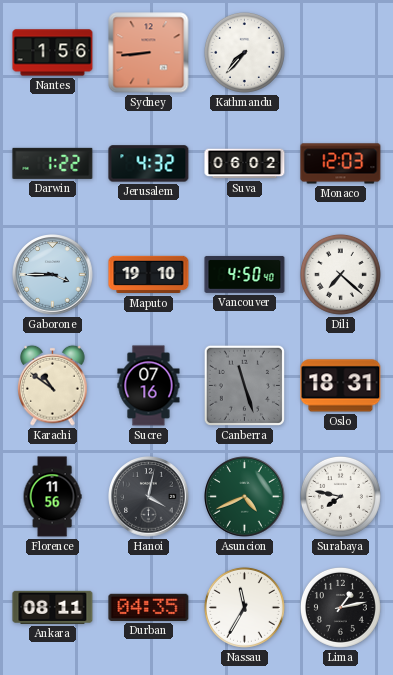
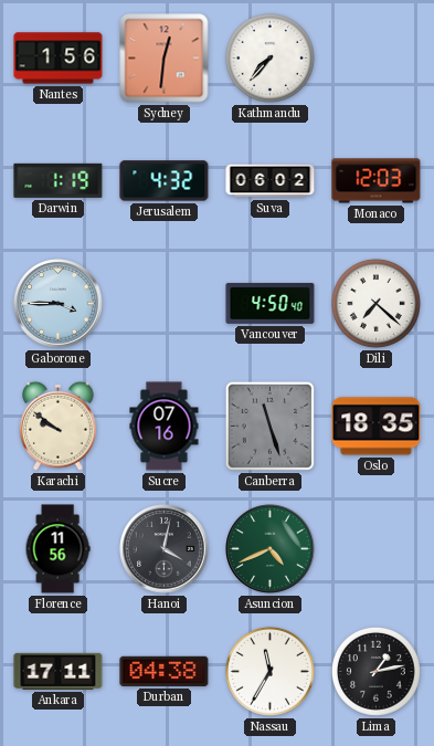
Sydney: 8:44 -> 12:31
Darwin: 1:22 -> 1:19
Maputo: 19:10 -> none
Karachi: 10:51 -> 9:51
Oslo: 18:31 -> 18:35
Surabaya: 7:47 -> none
Ankara: 08:11 -> 17:11
Durban: 04:35 -> 04:38
